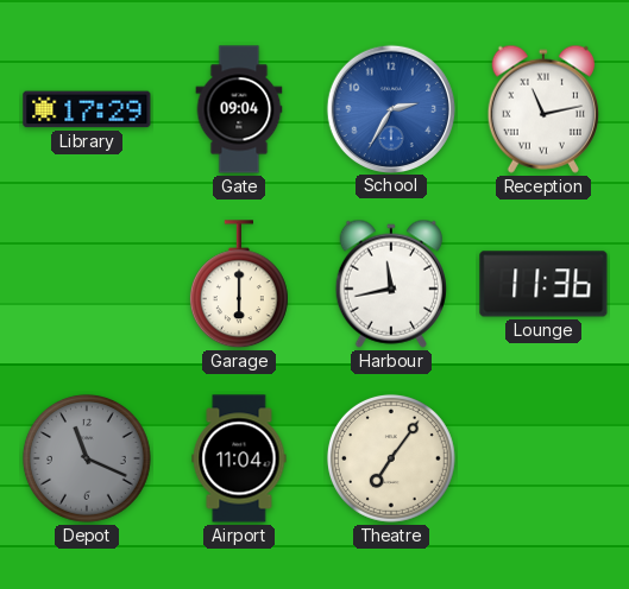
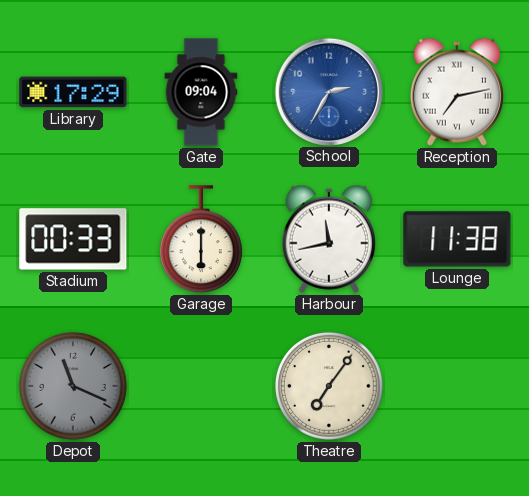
Reception: 11:13 -> 7:13
Stadium: none -> 00:33
Lounge: 11:36 -> 11:38
Airport: 11:04 -> none
